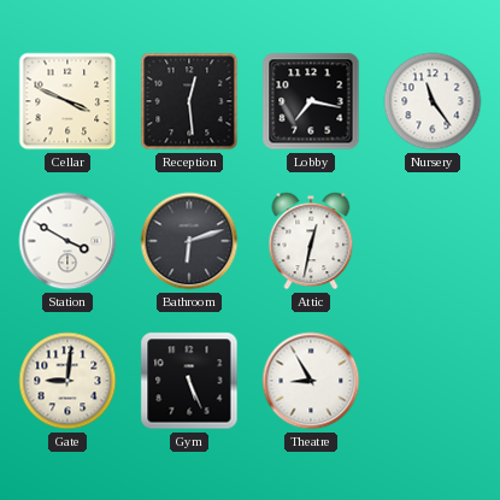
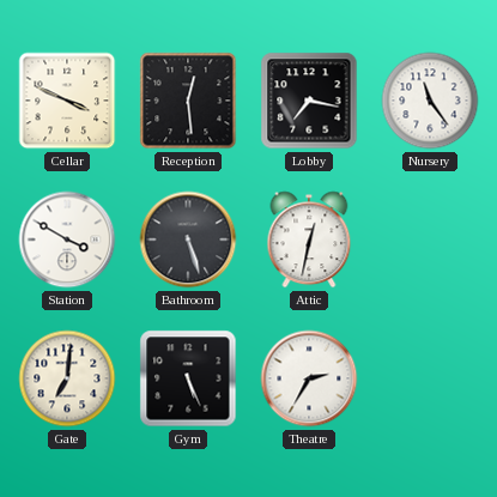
Bathroom: 6:12 -> 5:27
Gate: 9:01 -> 7:01
Theatre: 8:55 -> 2:35
